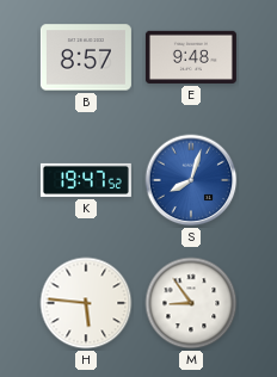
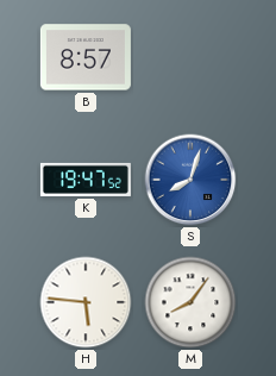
E: 9:48 -> none
M: 8:54 -> 8:06
